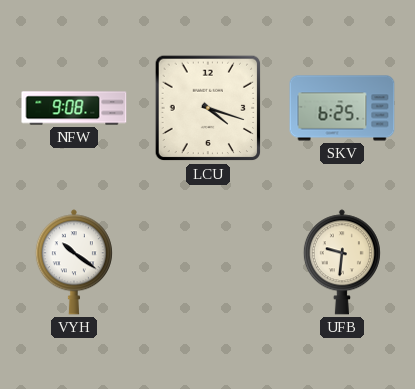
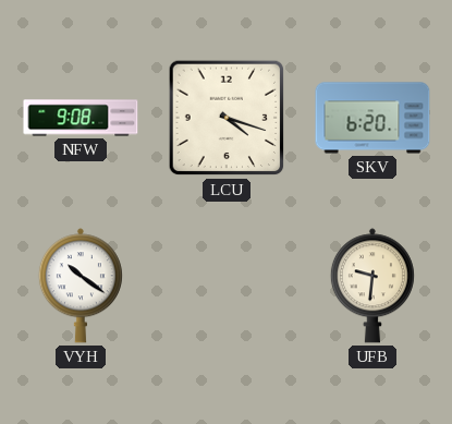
SKV: 6:25 -> 6:20
